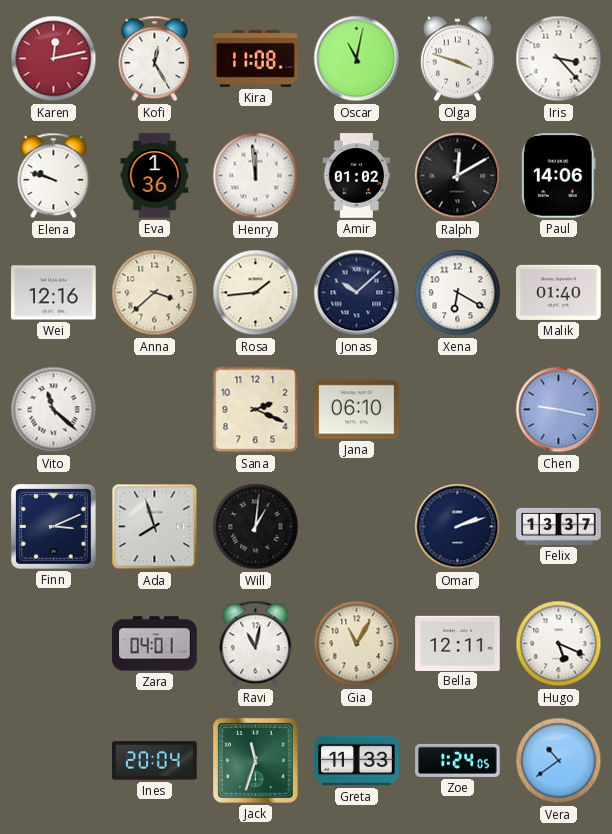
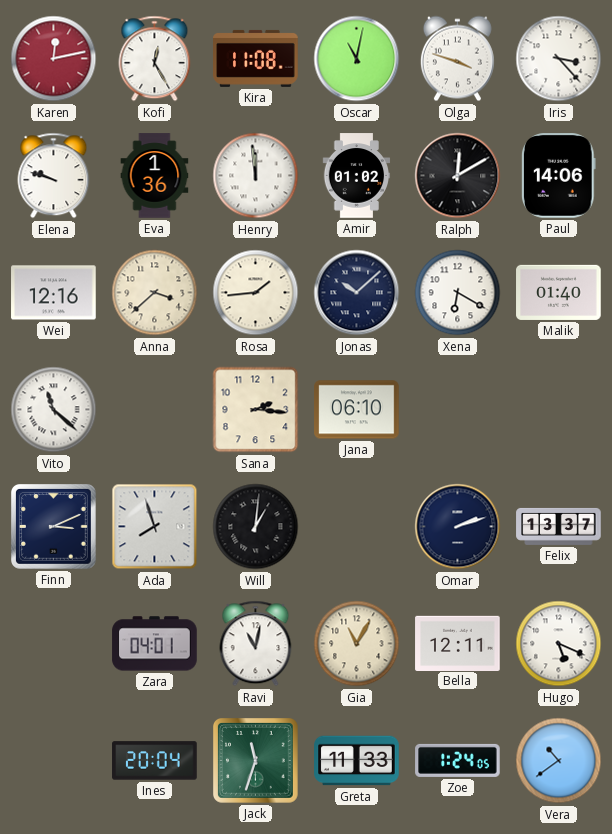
Sana: 2:19 -> 2:16
Chen: 9:17 -> none
